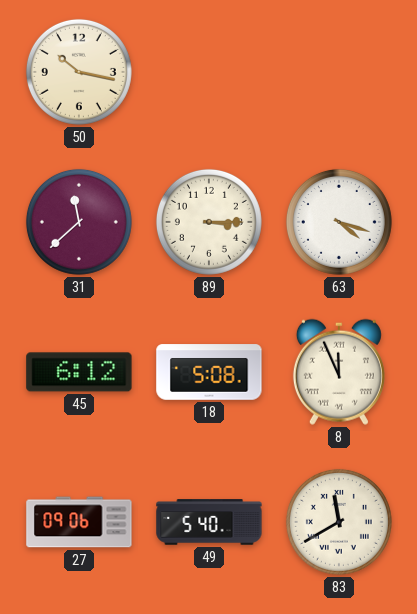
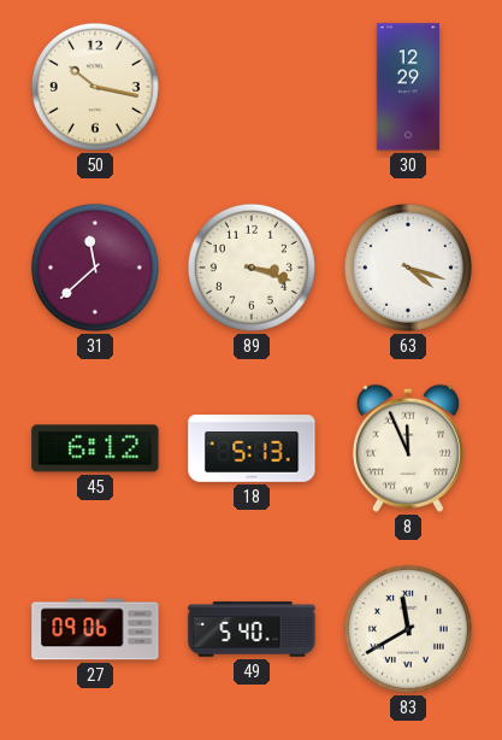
30: none -> 12:29
89: 3:15 -> 3:18
18: 5:08 -> 5:13
